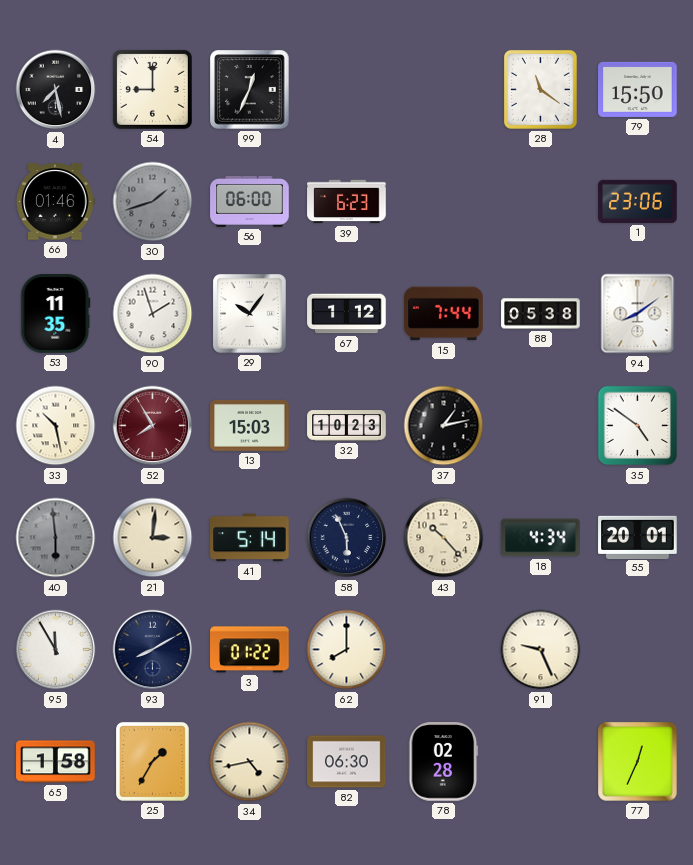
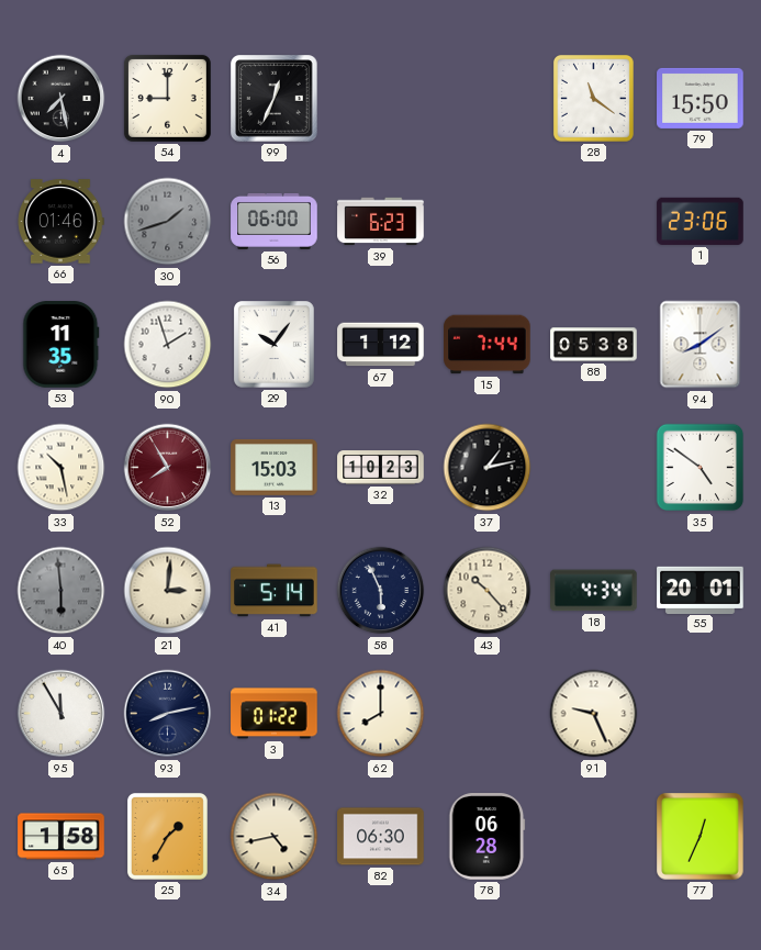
93: 8:10 -> 8:13
78: 02:28 -> 06:28
